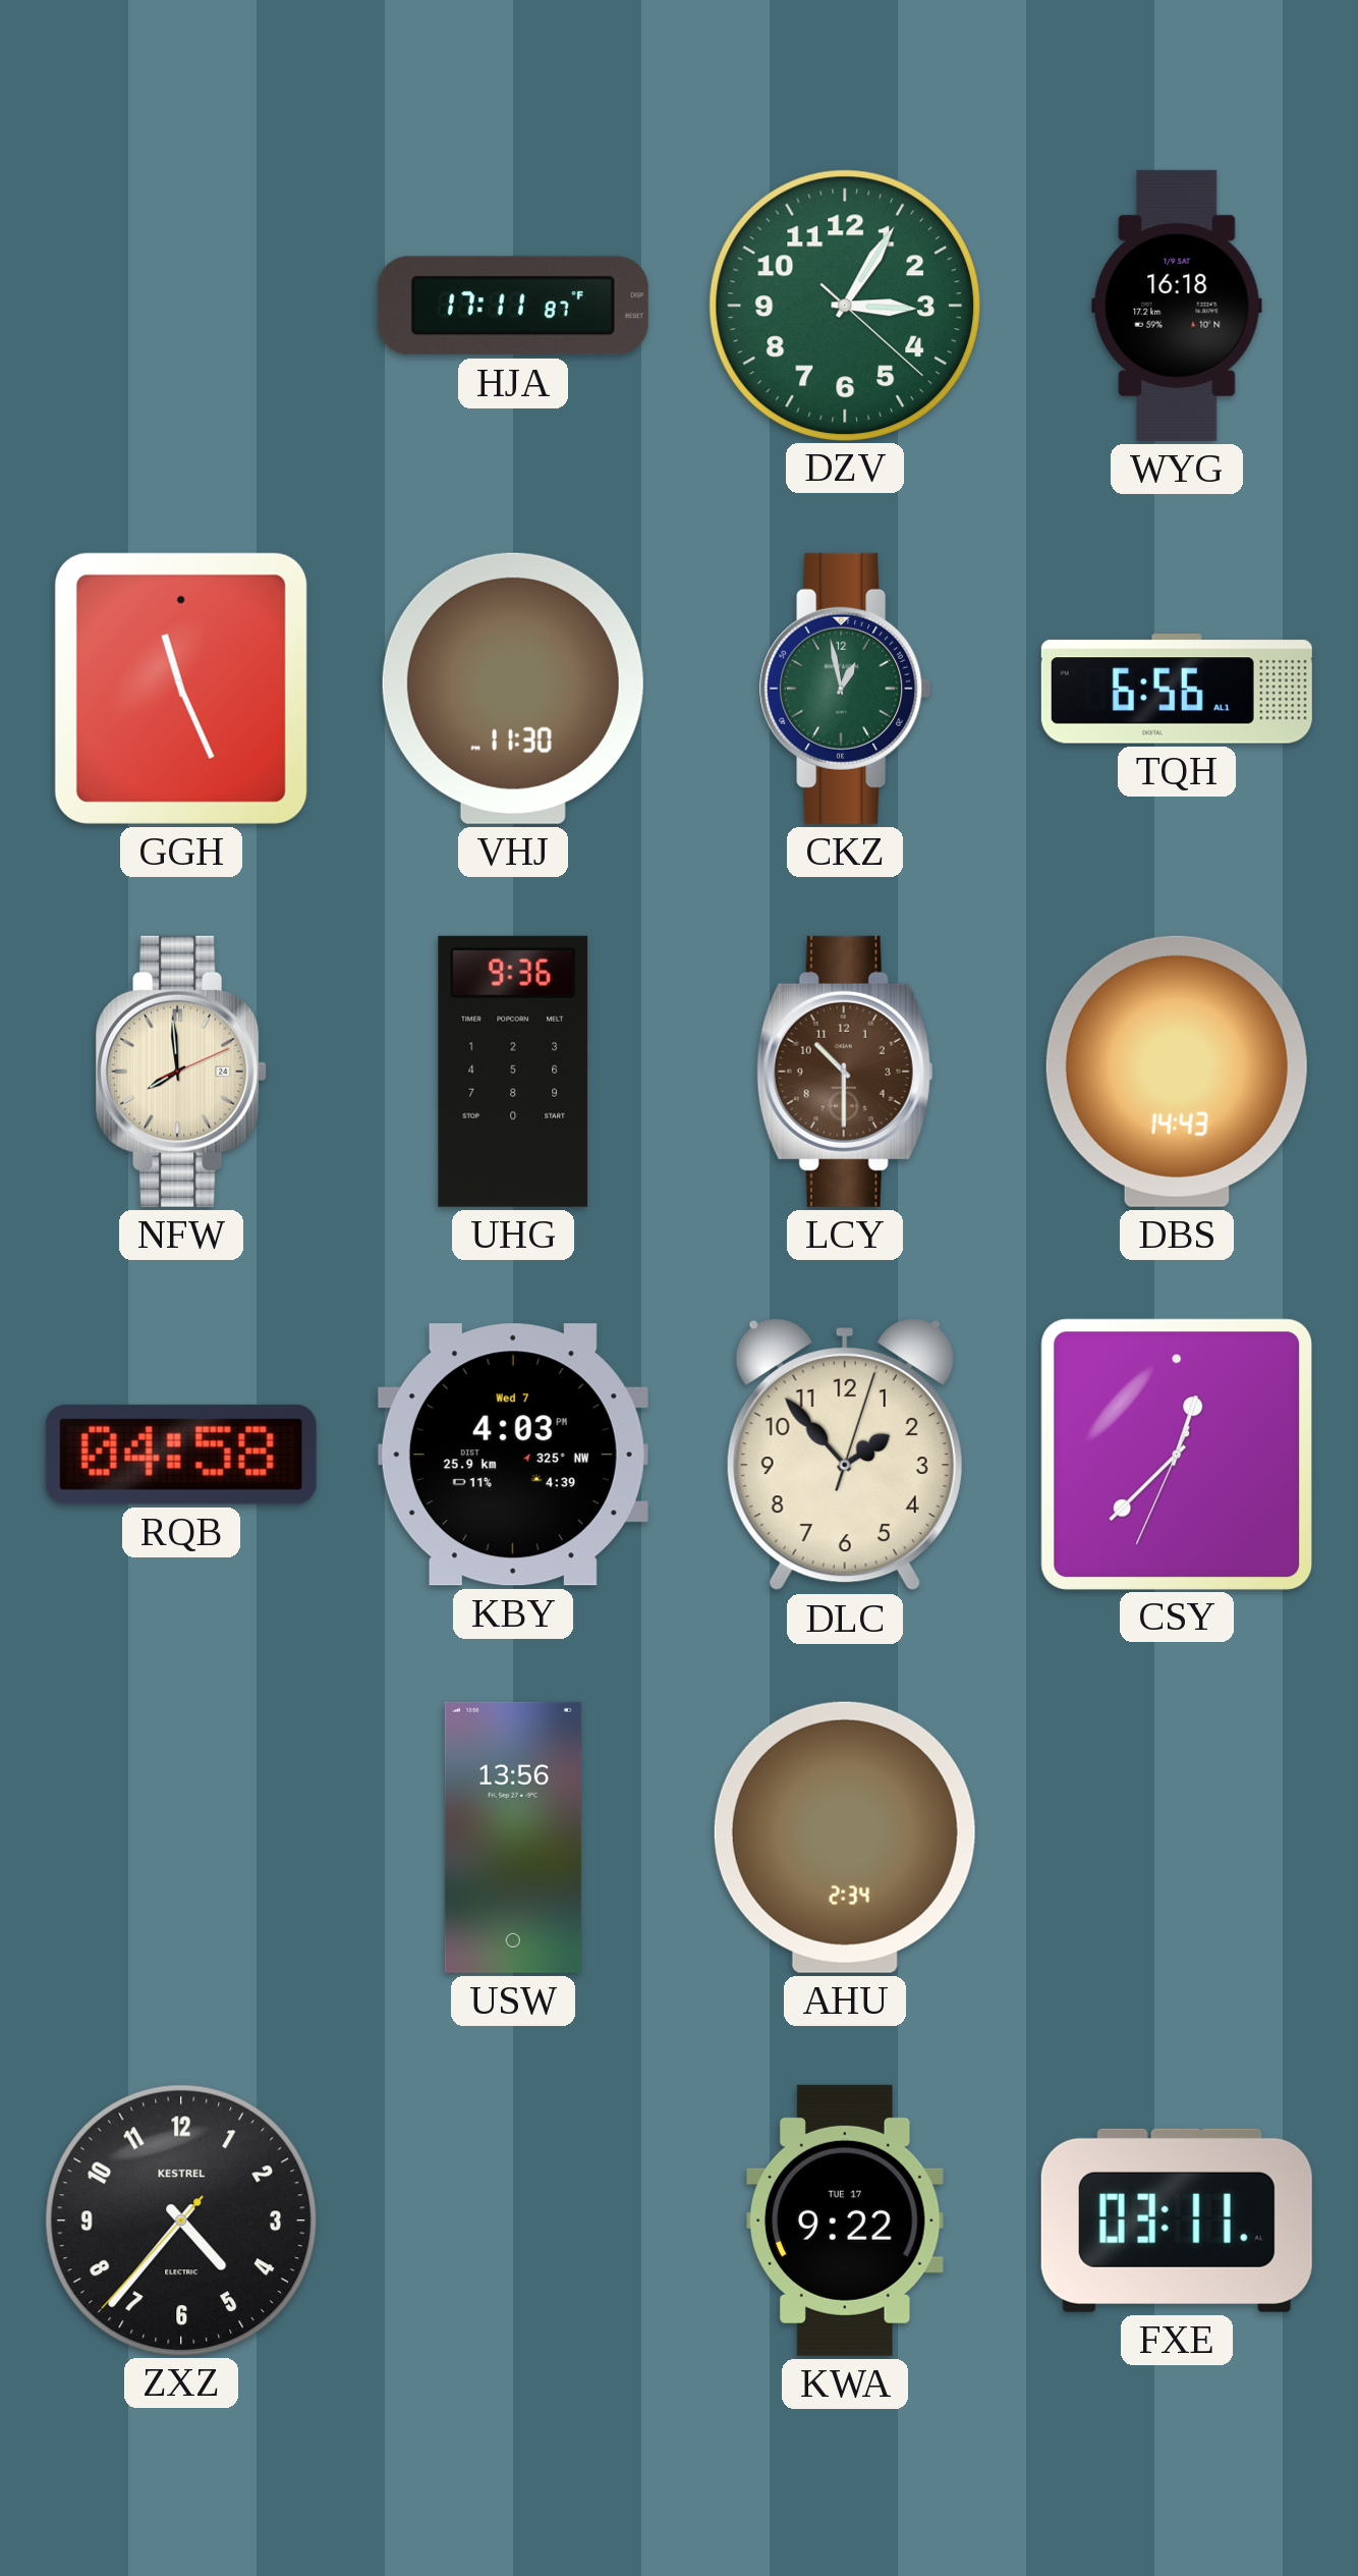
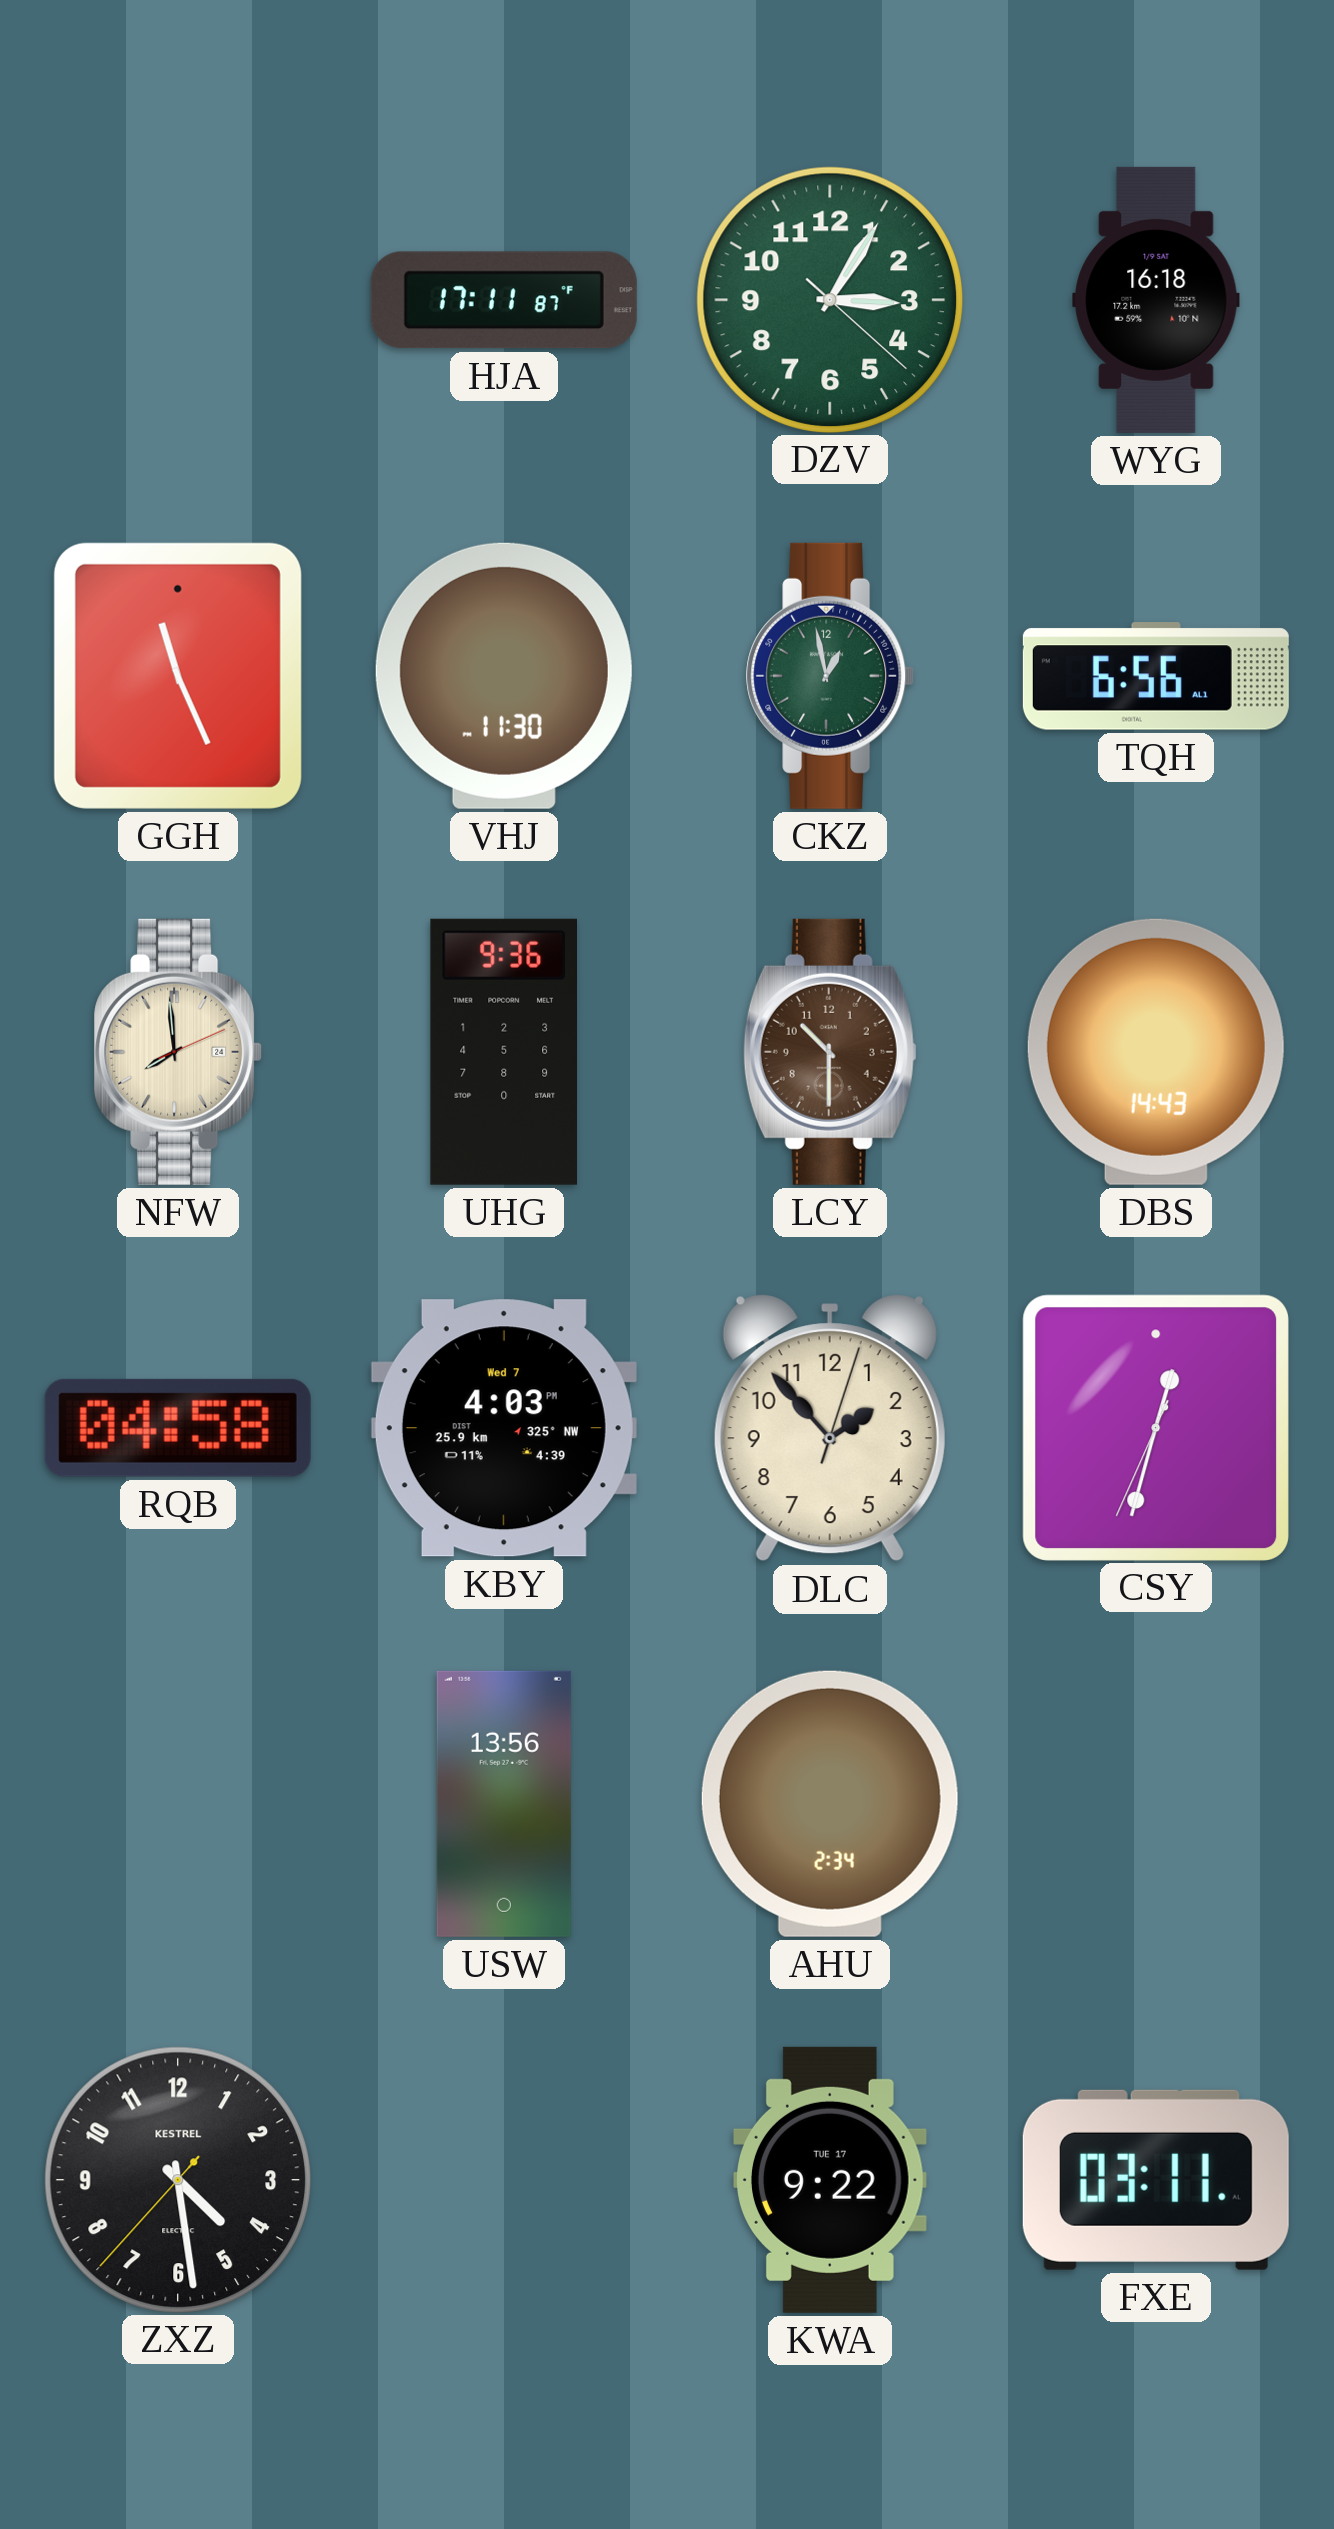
CSY: 12:37 -> 12:32
ZXZ: 4:36 -> 4:28
